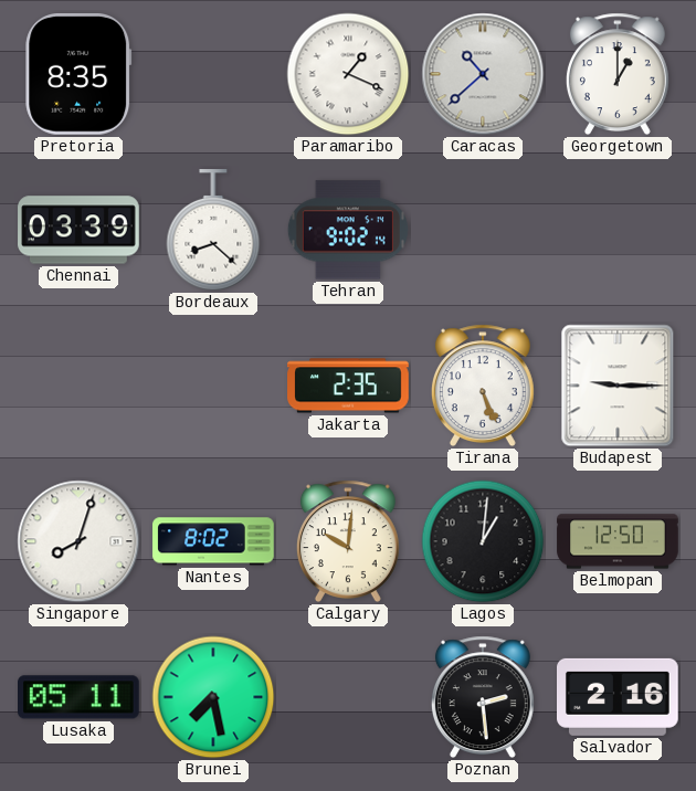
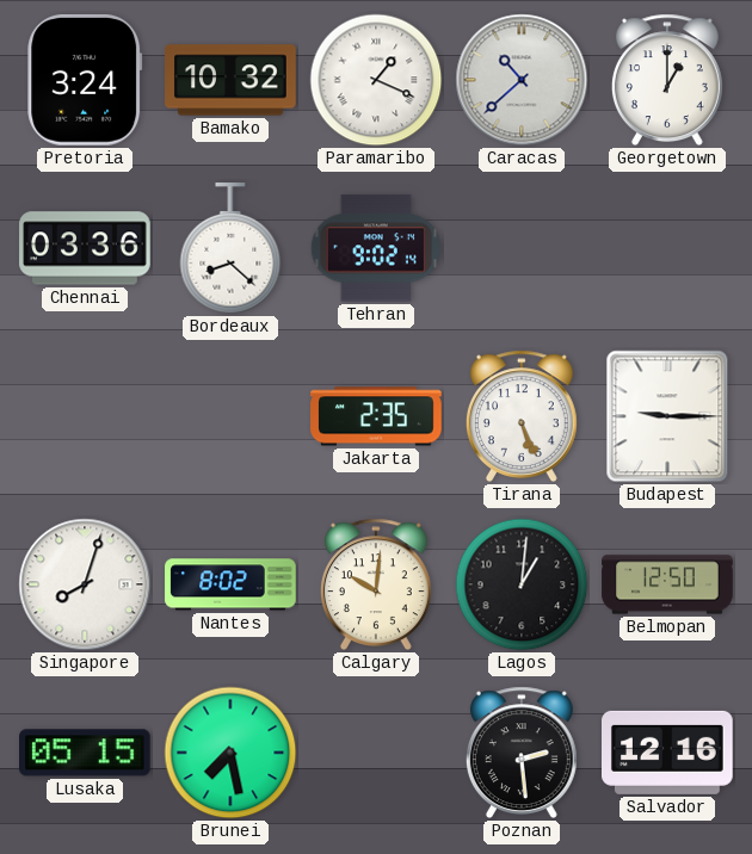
Pretoria: 8:35 -> 3:24
Bamako: none -> 10:32
Chennai: 03:39 -> 03:36
Lusaka: 05:11 -> 05:15
Salvador: 2:16 -> 12:16
